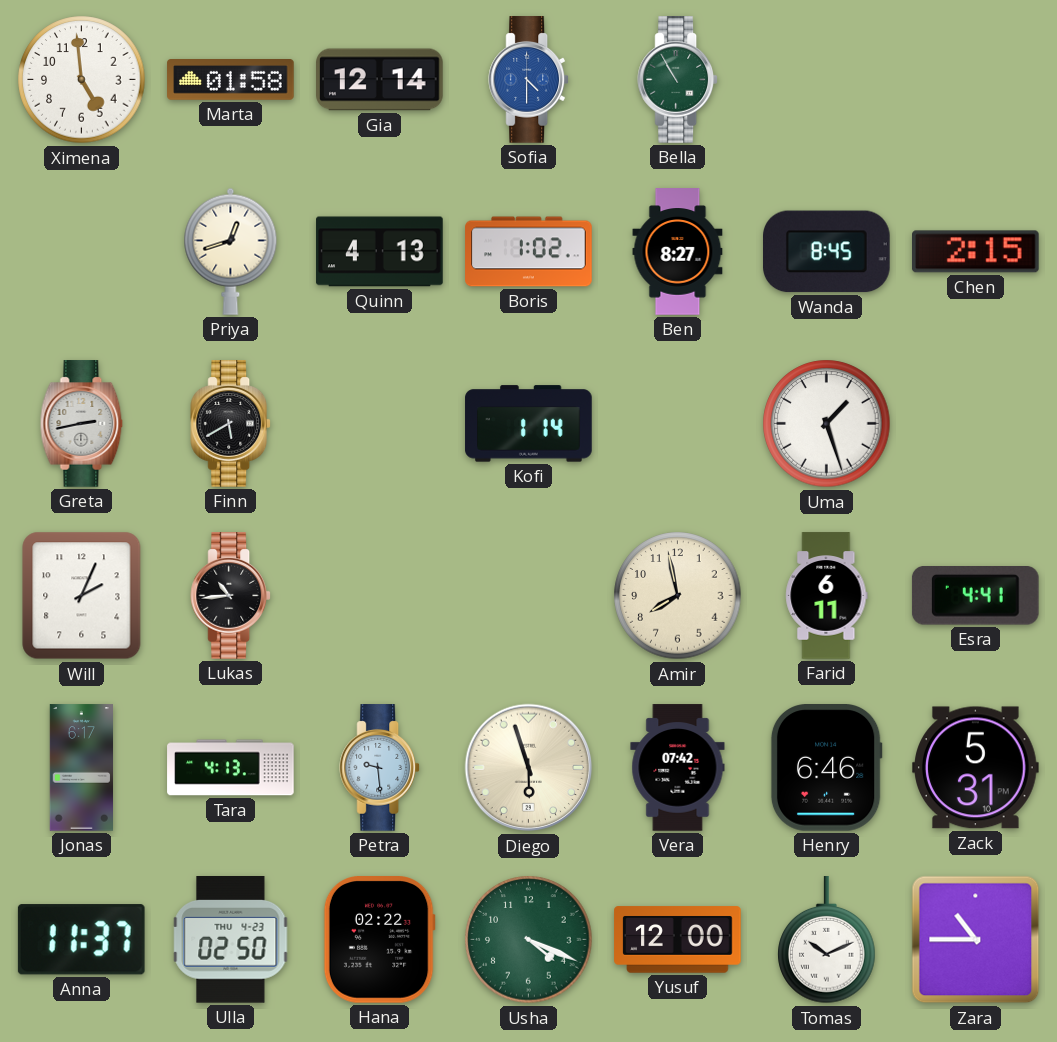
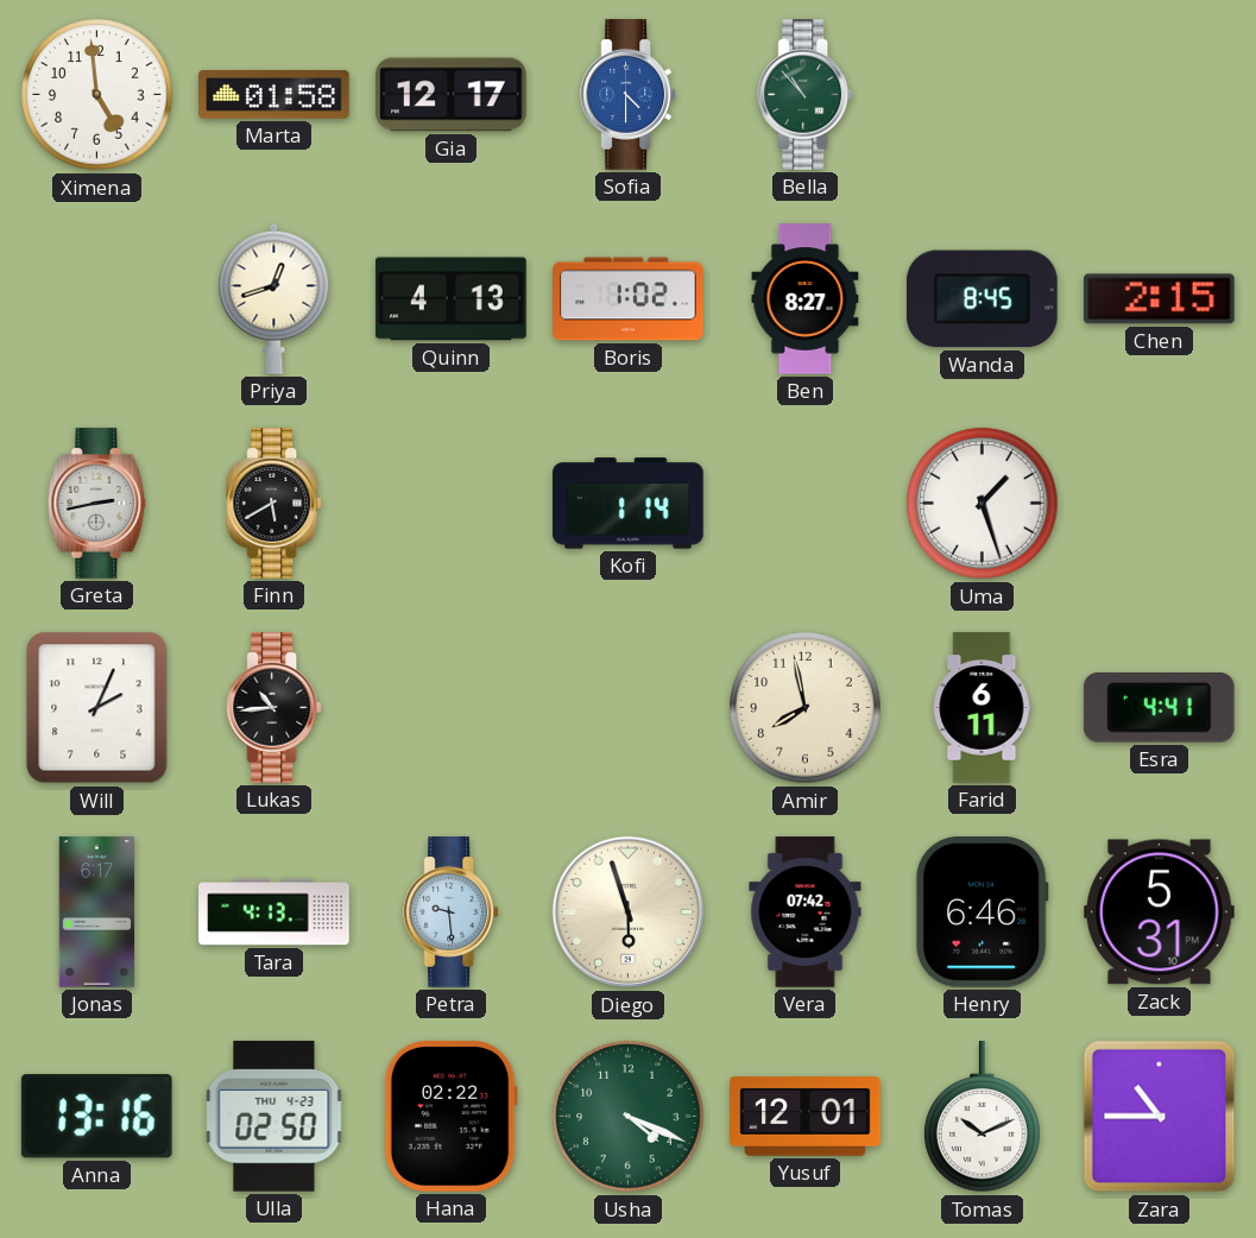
Gia: 12:14 -> 12:17
Bella: 10:55 -> 10:53
Anna: 11:37 -> 13:16
Yusuf: 12:00 -> 12:01
